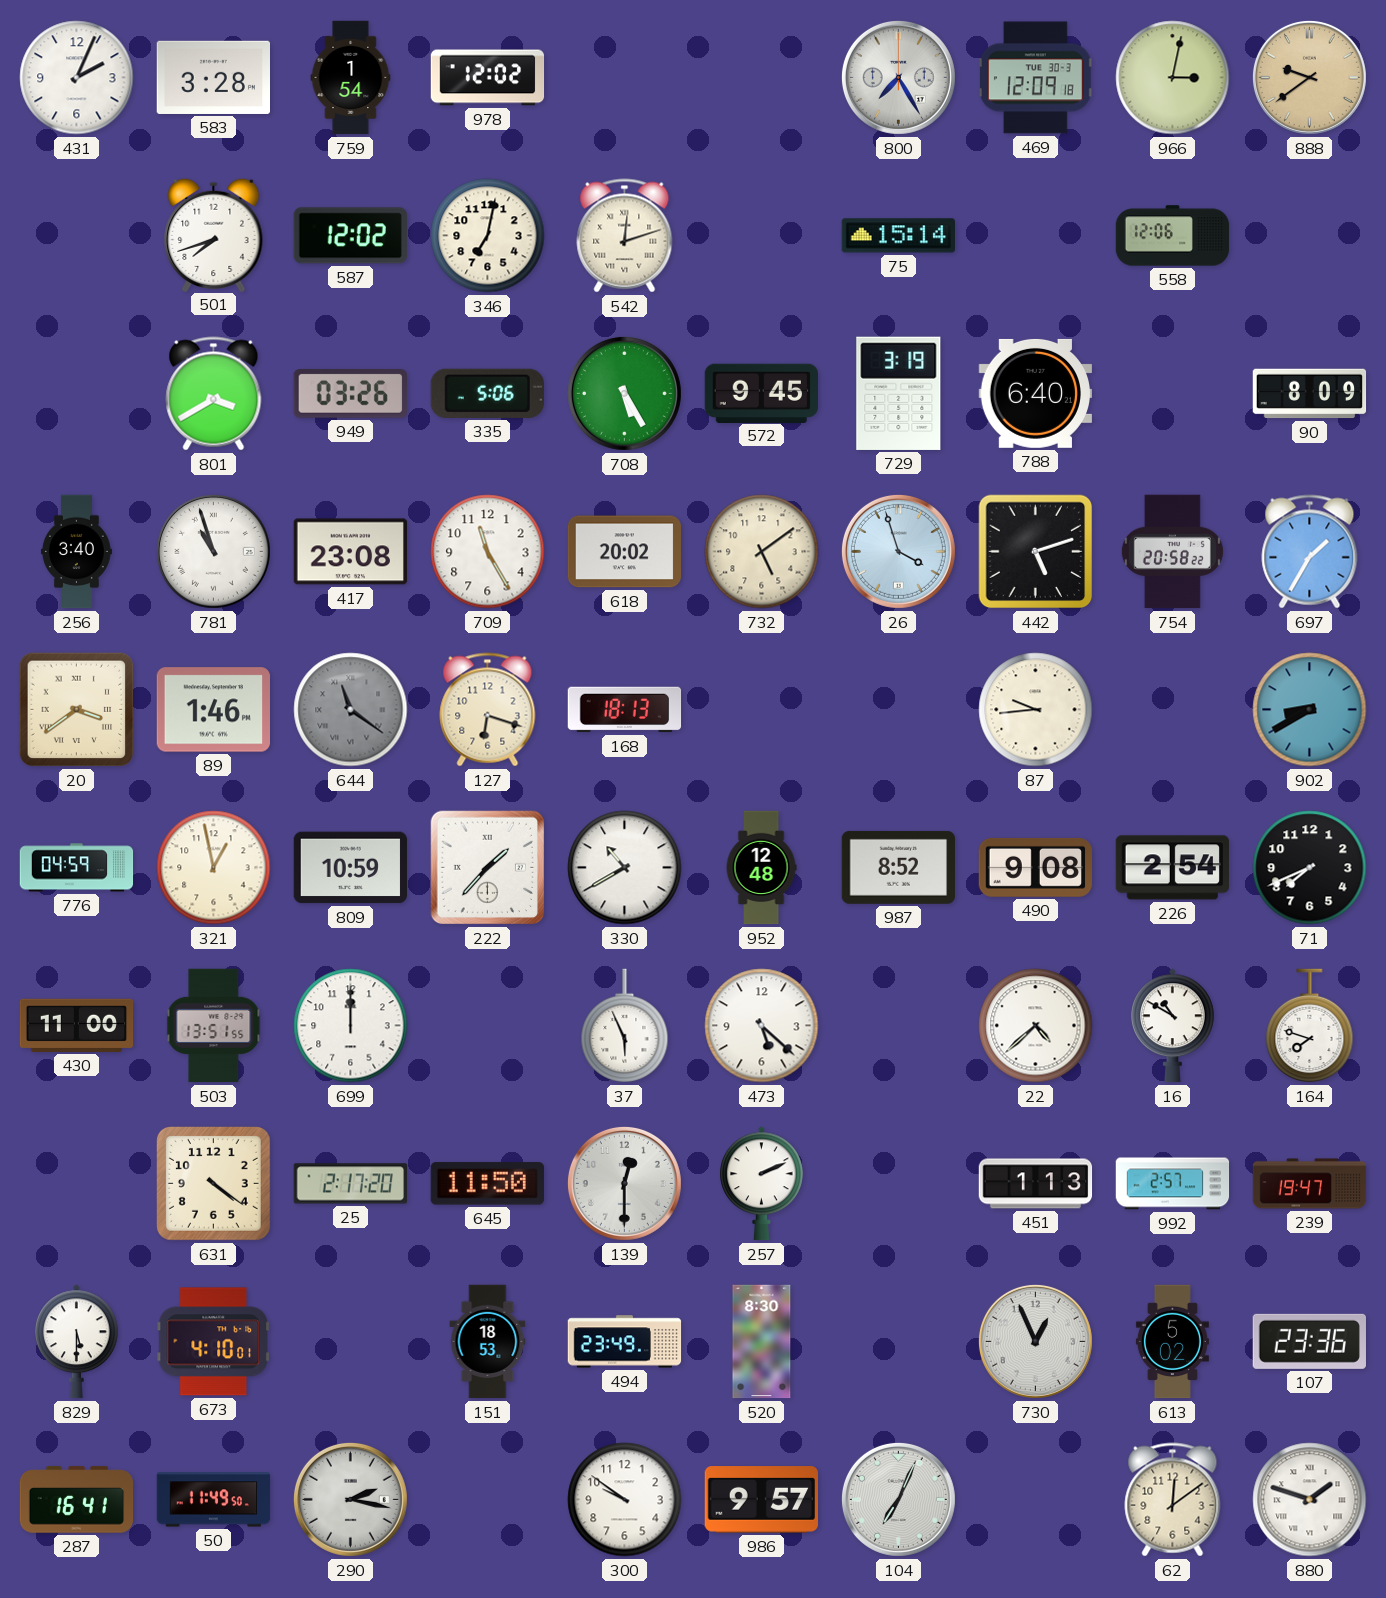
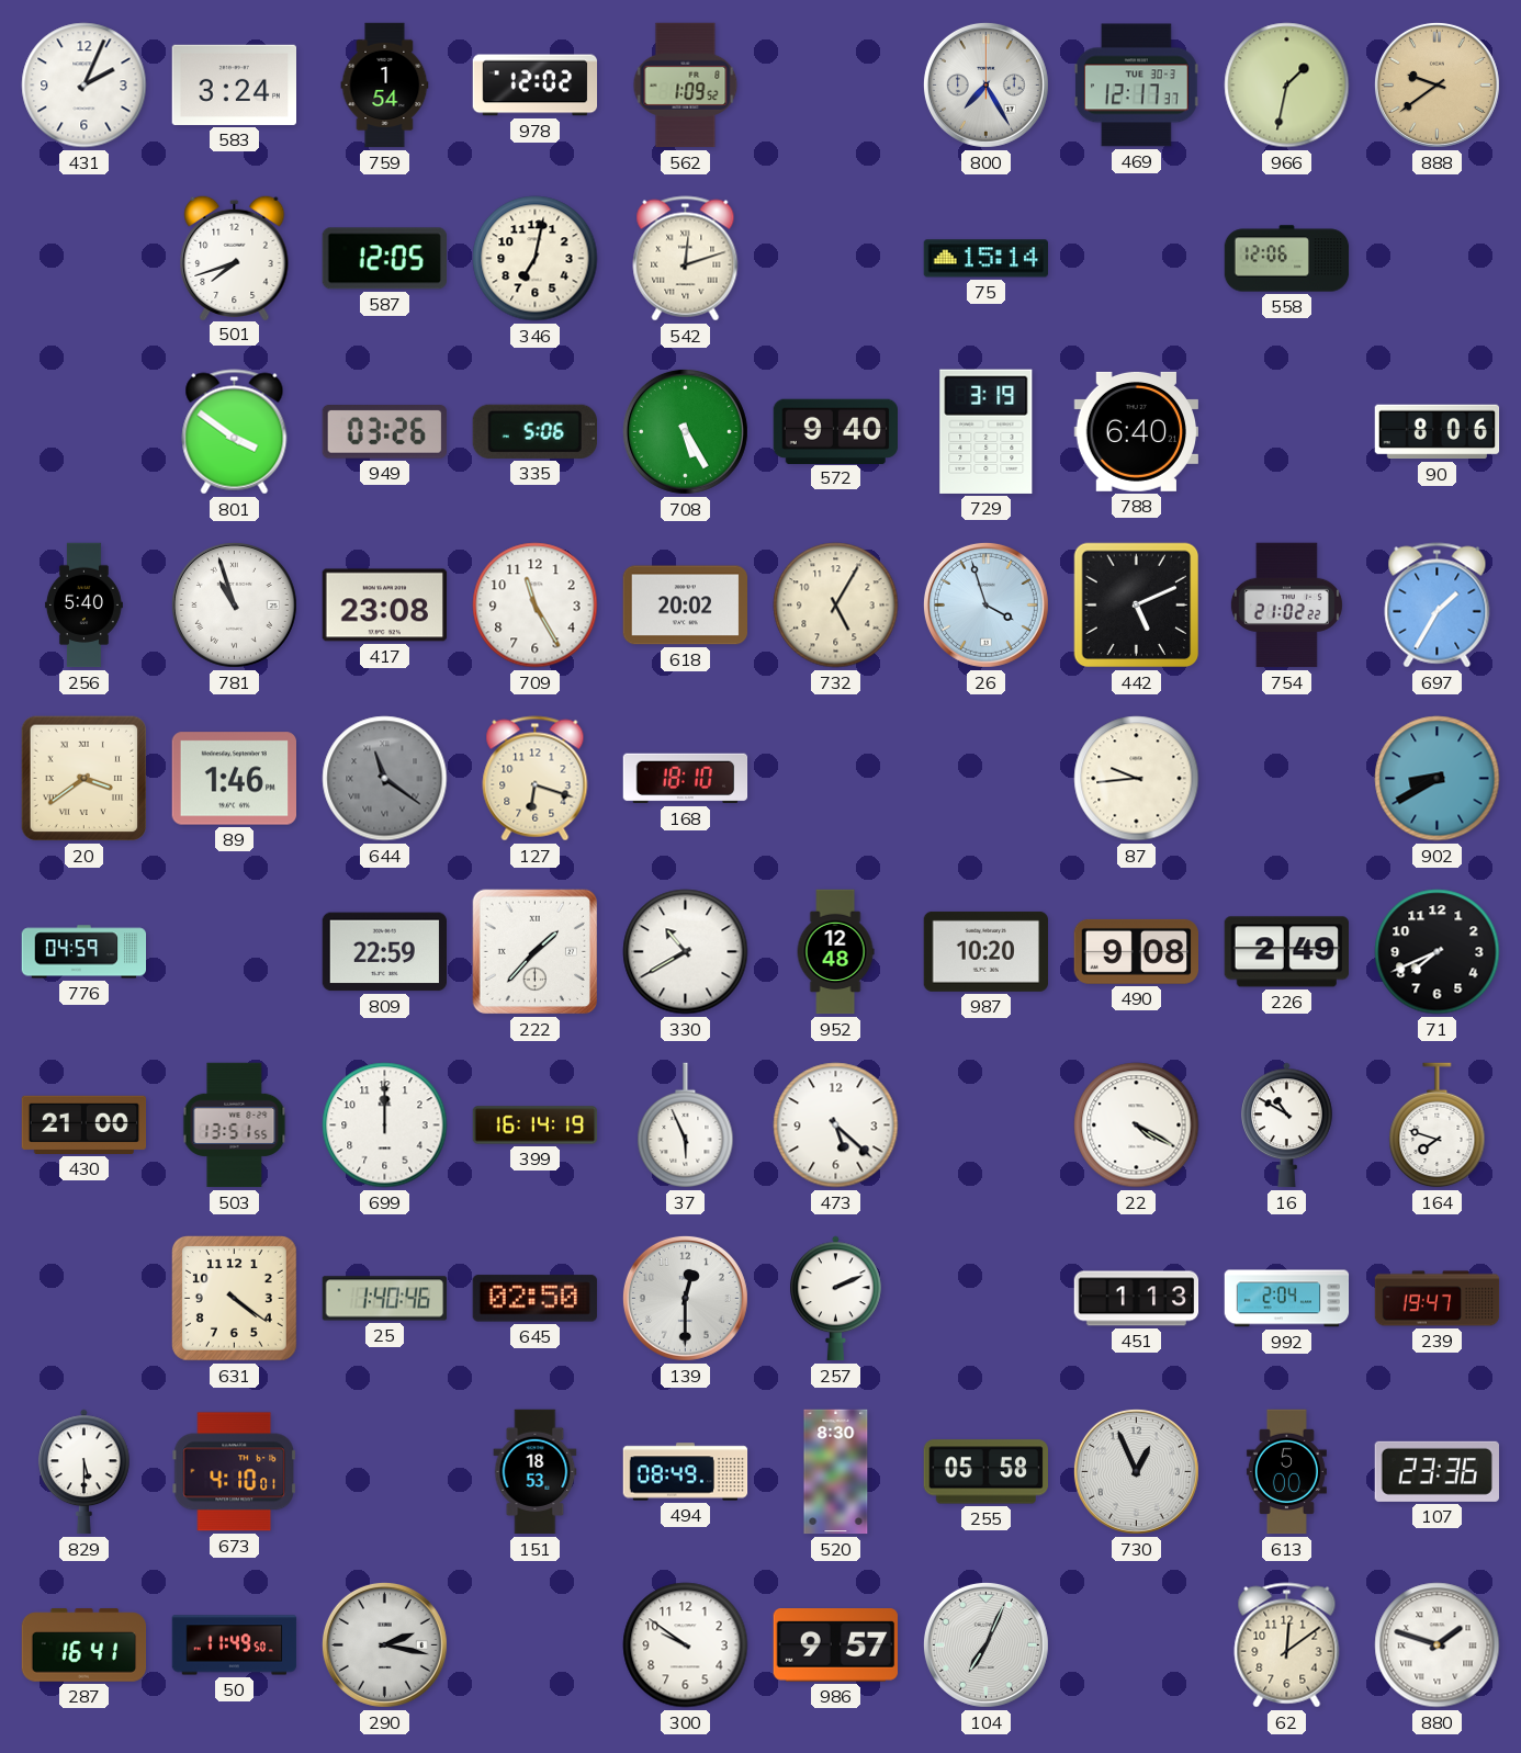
583: 3:28 -> 3:24
562: none -> 1:09
469: 12:09 -> 12:17
966: 3:02 -> 1:32
587: 12:02 -> 12:05
801: 3:40 -> 3:51
572: 9:45 -> 9:40
90: 8:09 -> 8:06
256: 3:40 -> 5:40
732: 5:09 -> 5:05
442: 5:12 -> 5:11
754: 20:58 -> 21:02
168: 18:13 -> 18:10
321: 12:58 -> none
809: 10:59 -> 22:59
987: 8:52 -> 10:20
226: 2:54 -> 2:49
430: 11:00 -> 21:00
399: none -> 16:14
22: 4:38 -> 4:20
25: 2:17 -> 1:40
645: 11:50 -> 02:50
992: 2:57 -> 2:04
494: 23:49 -> 08:49
255: none -> 05:58
613: 5:02 -> 5:00
